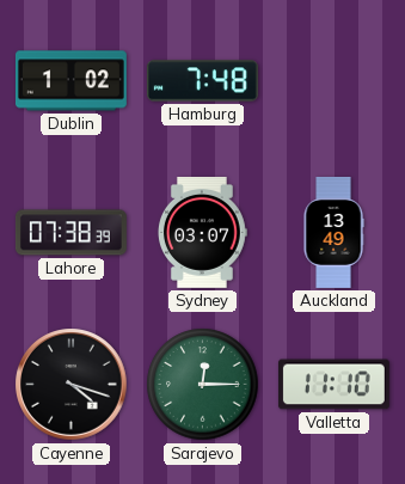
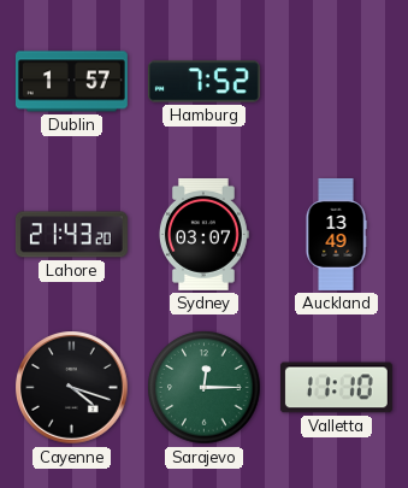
Dublin: 1:02 -> 1:57
Hamburg: 7:48 -> 7:52
Lahore: 07:38 -> 21:43
